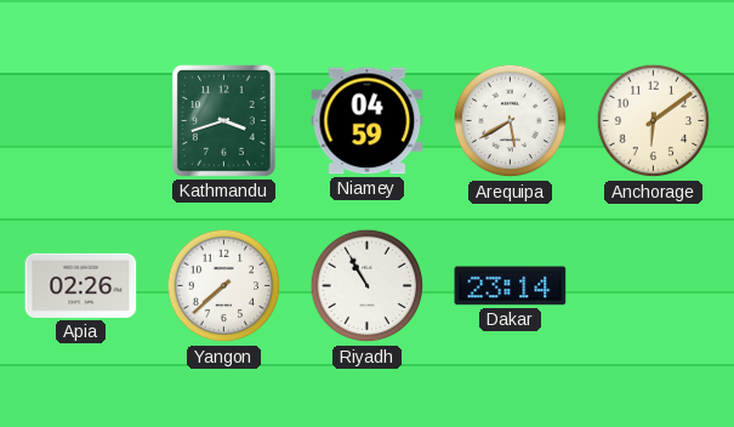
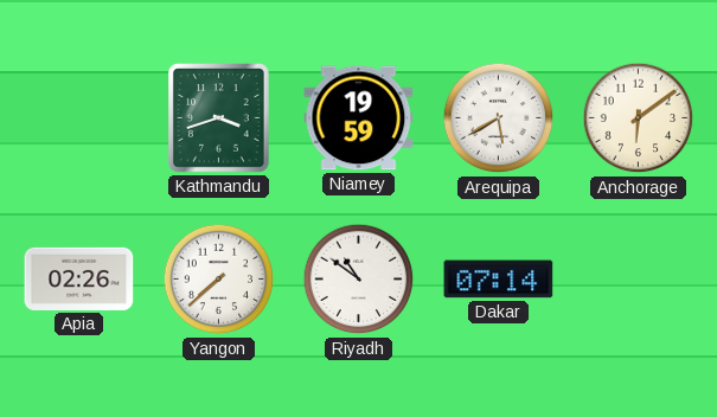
Niamey: 04:59 -> 19:59
Riyadh: 10:55 -> 10:51
Dakar: 23:14 -> 07:14
